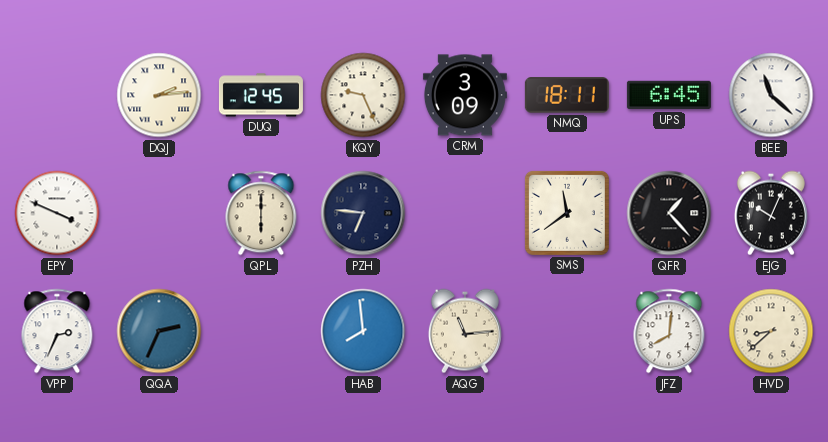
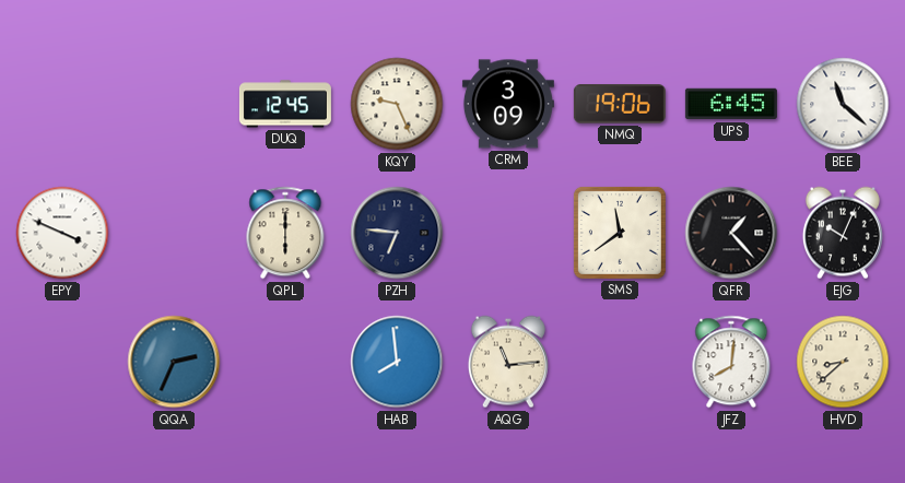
DQJ: 2:14 -> none
NMQ: 18:11 -> 19:06
VPP: 2:34 -> none
